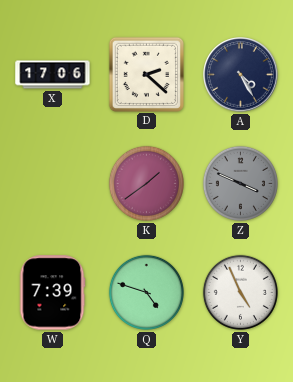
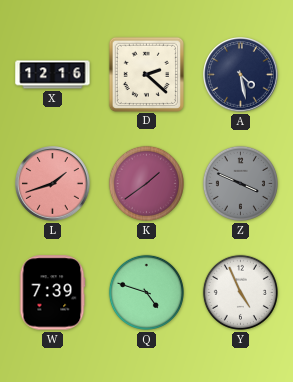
X: 17:06 -> 12:16
A: 4:25 -> 4:28
L: none -> 1:42
